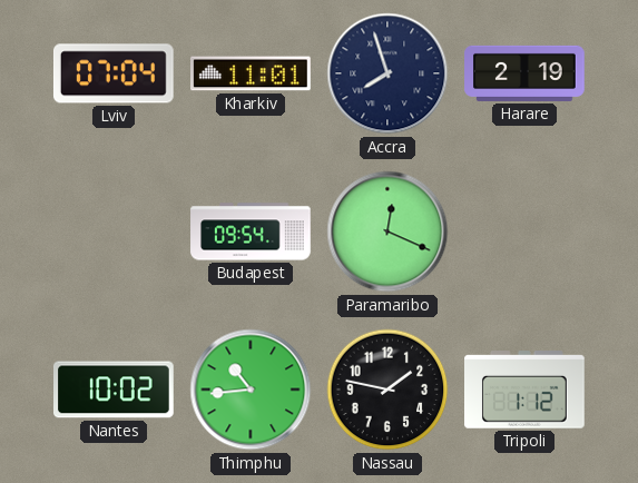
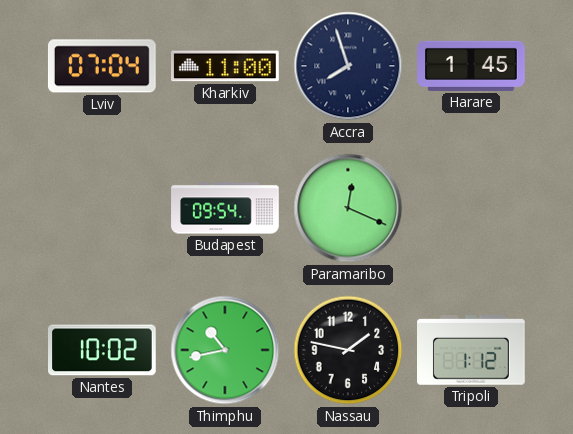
Kharkiv: 11:01 -> 11:00
Harare: 2:19 -> 1:45
Thimphu: 10:44 -> 10:43
